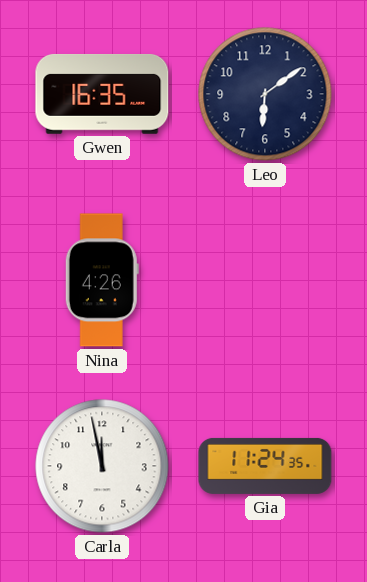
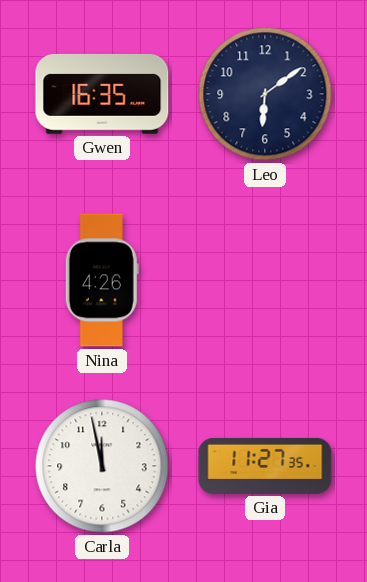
Gia: 11:24 -> 11:27
